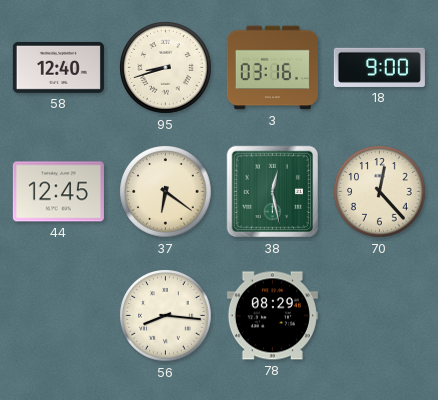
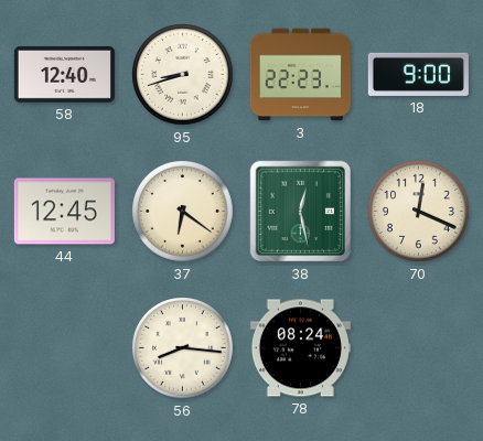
3: 03:16 -> 22:23
70: 12:23 -> 12:19
78: 08:29 -> 08:24
